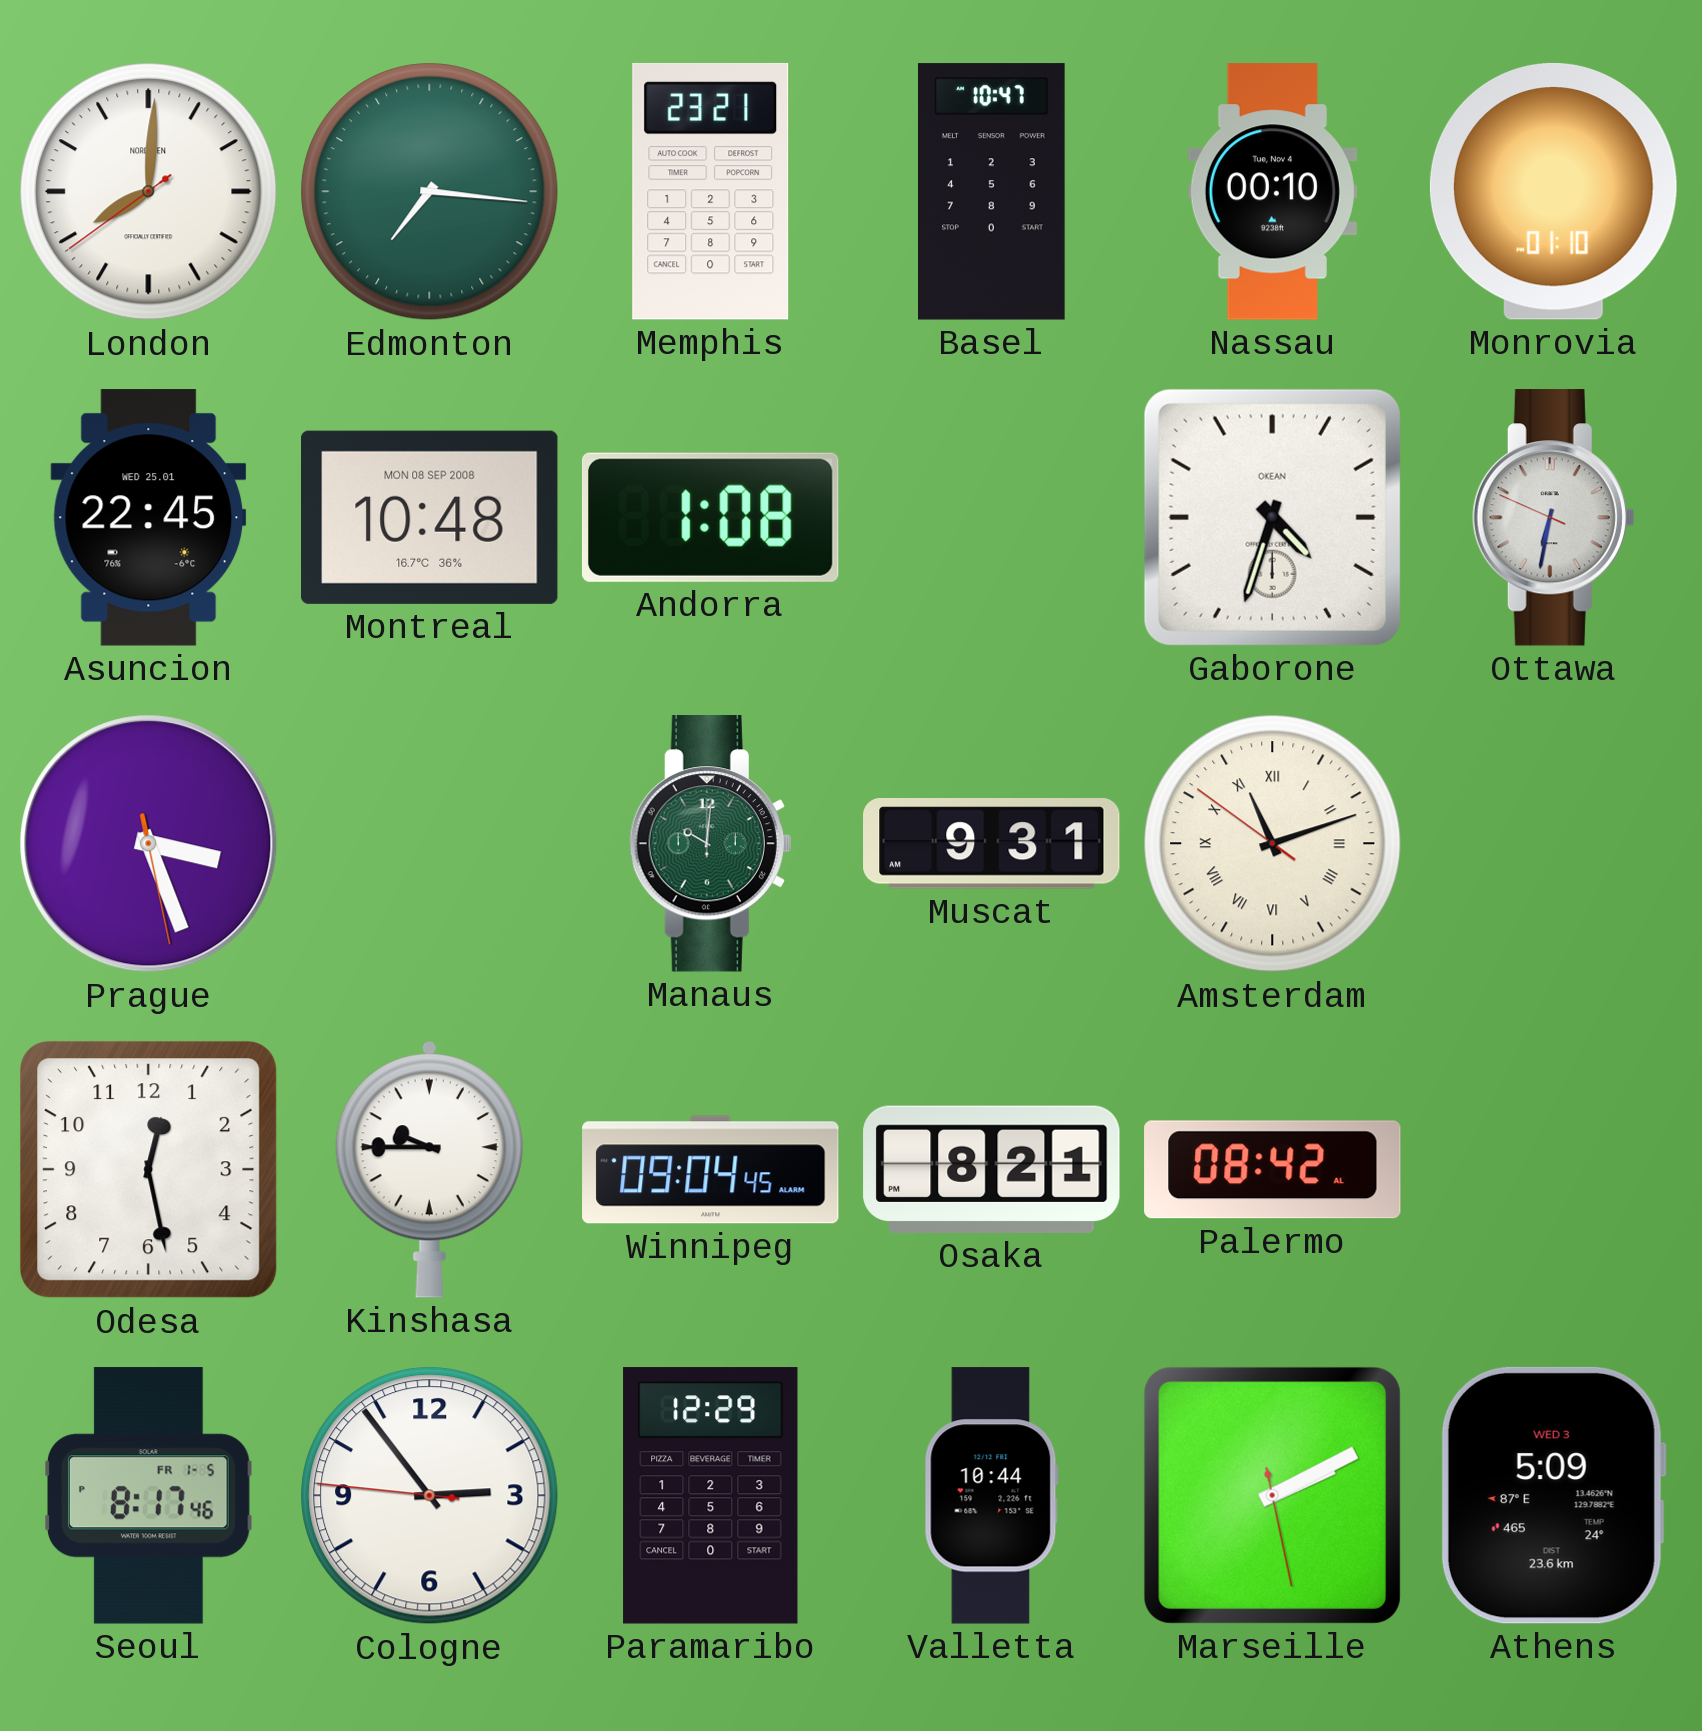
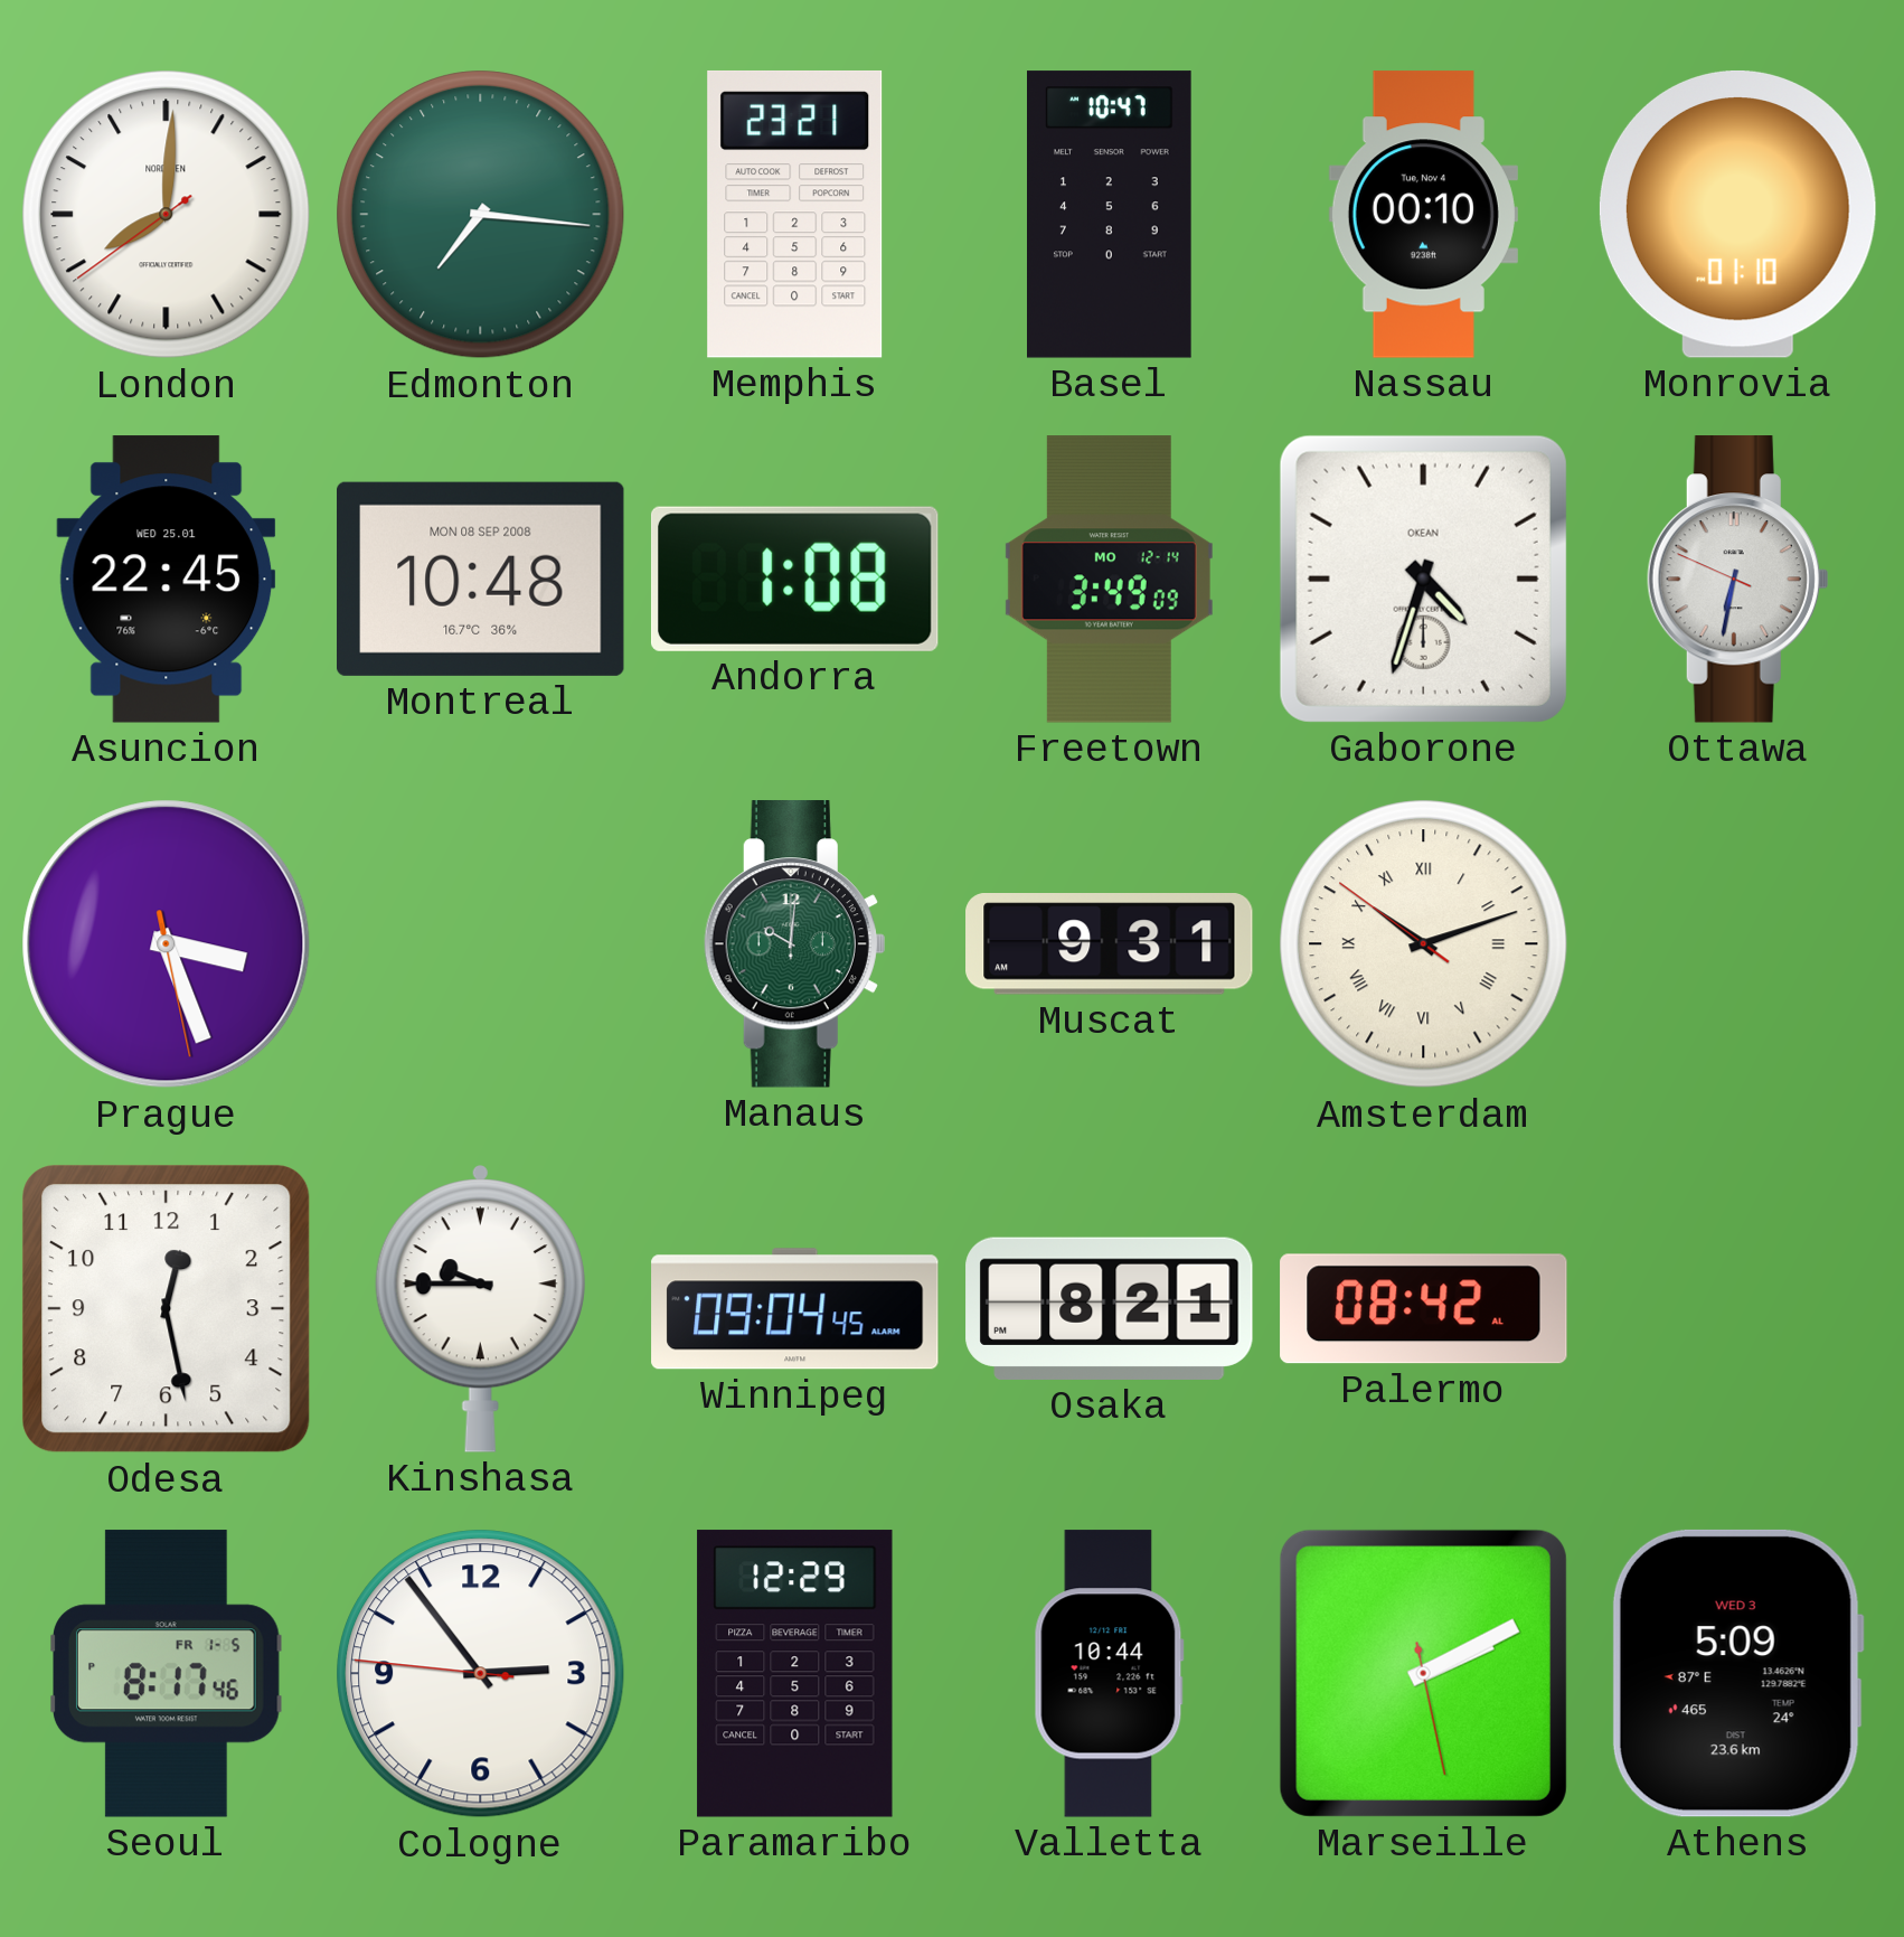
Freetown: none -> 3:49
Amsterdam: 11:11 -> 10:11
